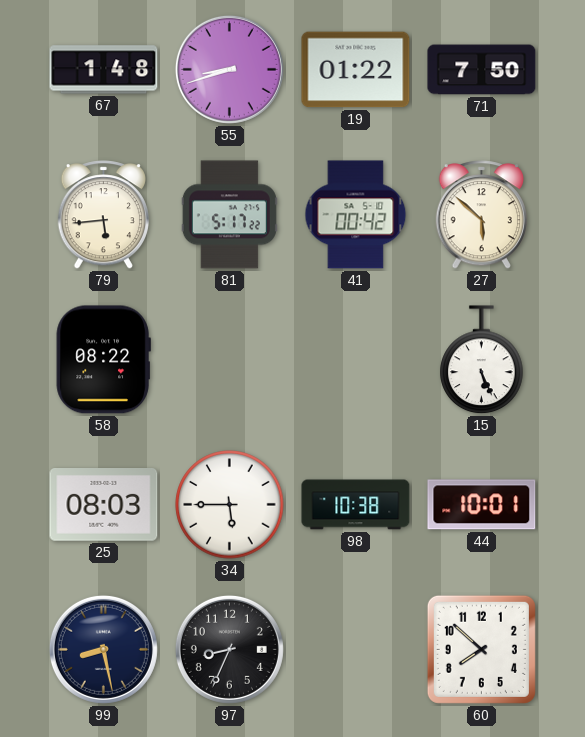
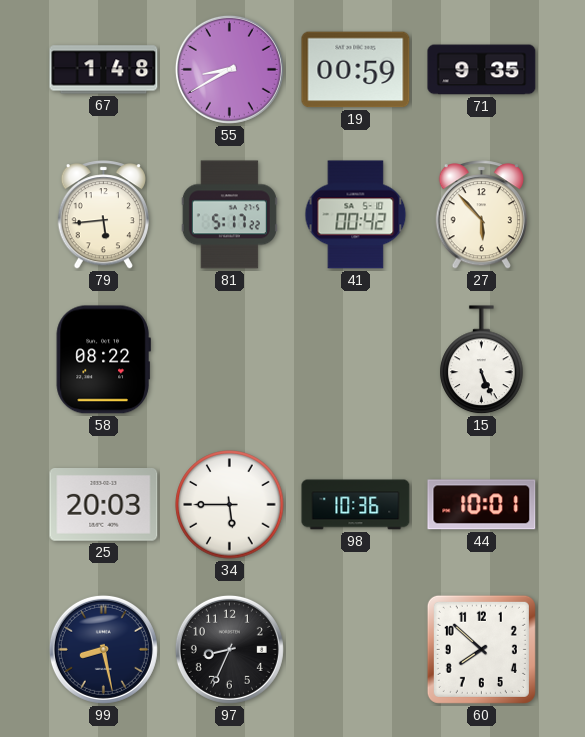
55: 8:42 -> 8:40
19: 01:22 -> 00:59
71: 7:50 -> 9:35
27: 5:52 -> 5:53
25: 08:03 -> 20:03
98: 10:38 -> 10:36
